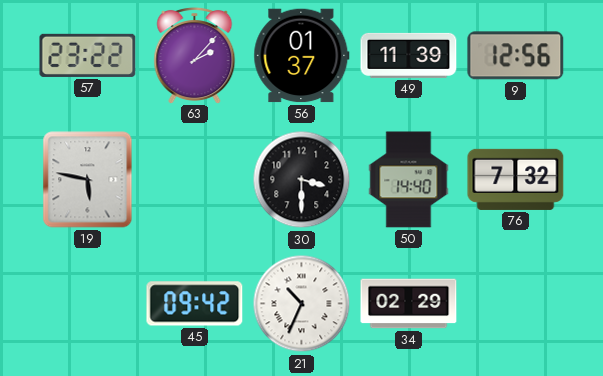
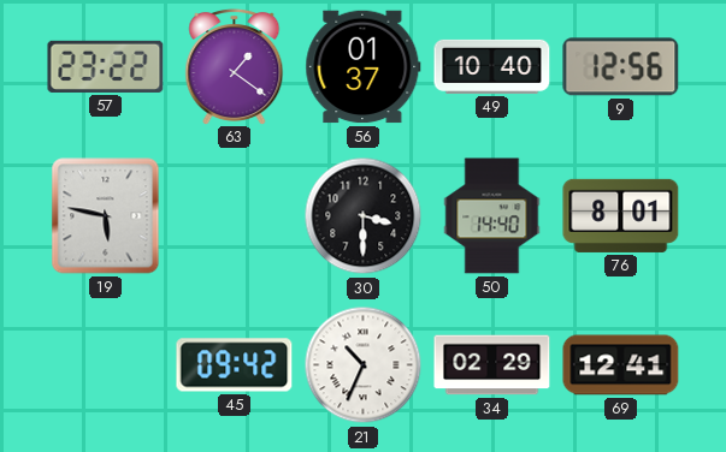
63: 2:07 -> 1:21
49: 11:39 -> 10:40
76: 7:32 -> 8:01
69: none -> 12:41
